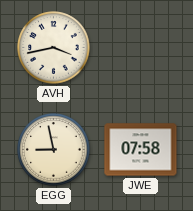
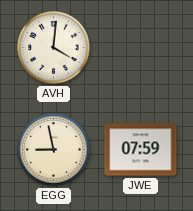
AVH: 3:43 -> 4:01
JWE: 07:58 -> 07:59
